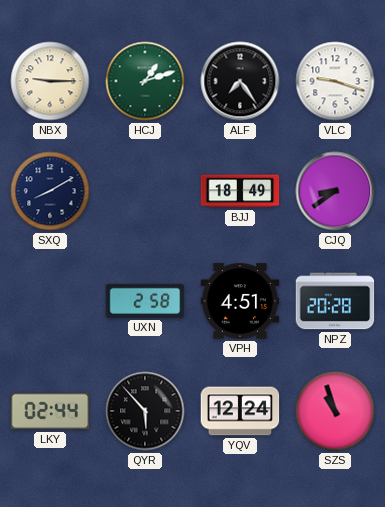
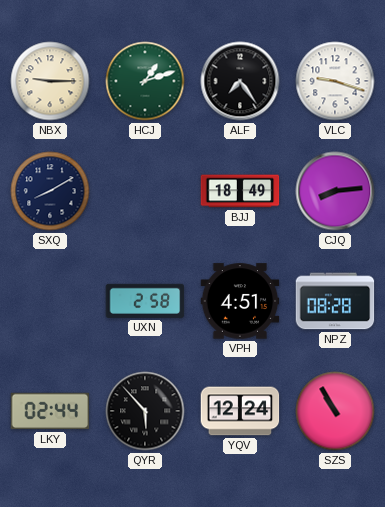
CJQ: 8:39 -> 8:14
NPZ: 20:28 -> 08:28
SZS: 10:57 -> 10:55
